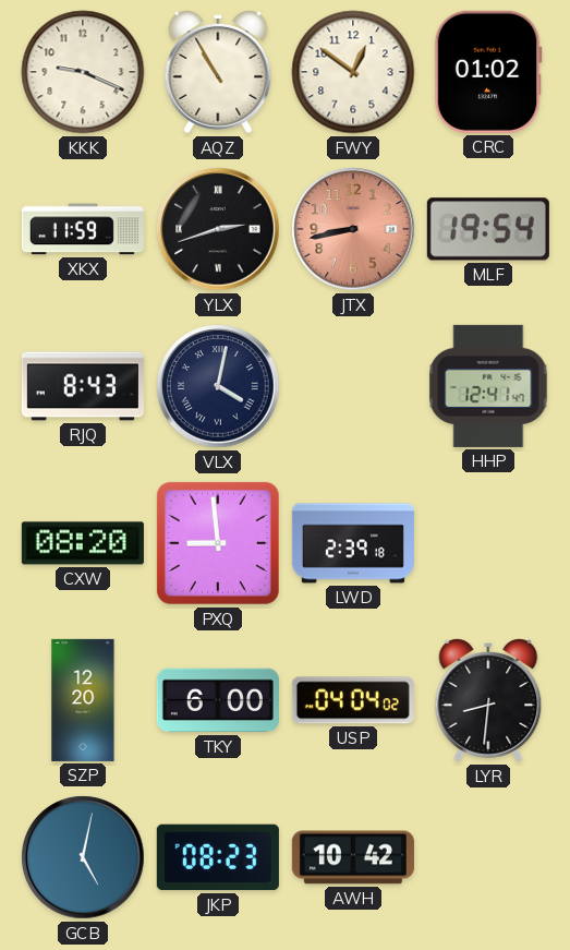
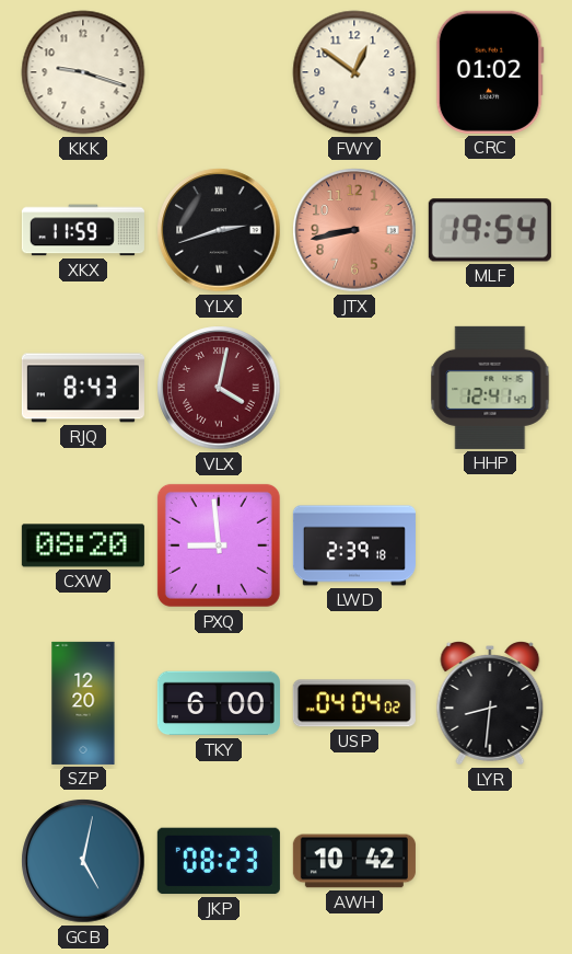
KKK: 9:19 -> 9:18
AQZ: 10:55 -> none
VLX dial: navy -> burgundy
